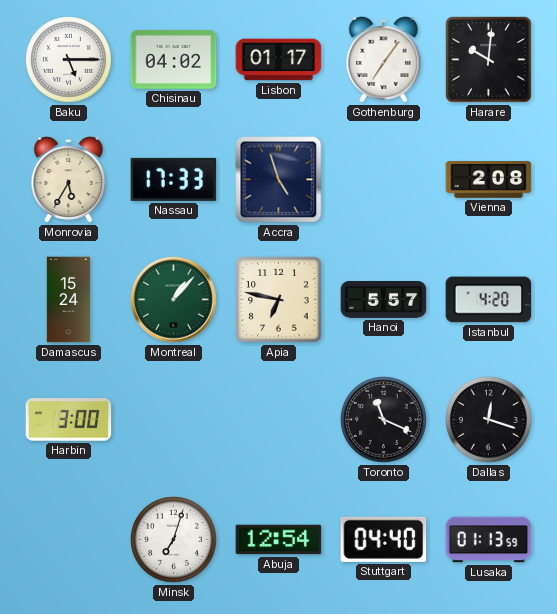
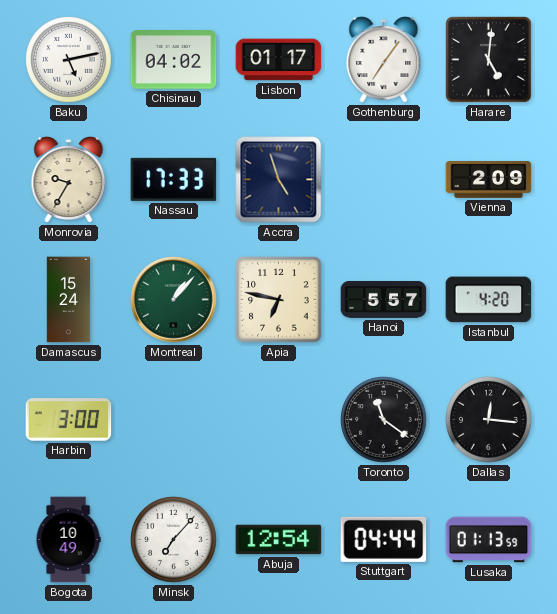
Baku: 5:15 -> 5:13
Harare: 10:01 -> 5:01
Monrovia: 5:35 -> 9:35
Vienna: 2:08 -> 2:09
Toronto: 11:19 -> 11:21
Dallas: 12:18 -> 12:16
Bogota: none -> 10:49
Minsk: 7:03 -> 7:07
Stuttgart: 04:40 -> 04:44
